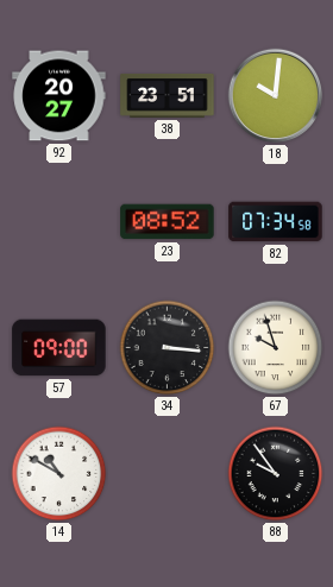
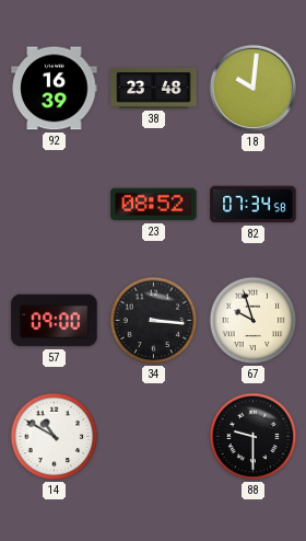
92: 20:27 -> 16:39
38: 23:51 -> 23:48
88: 9:54 -> 9:30
